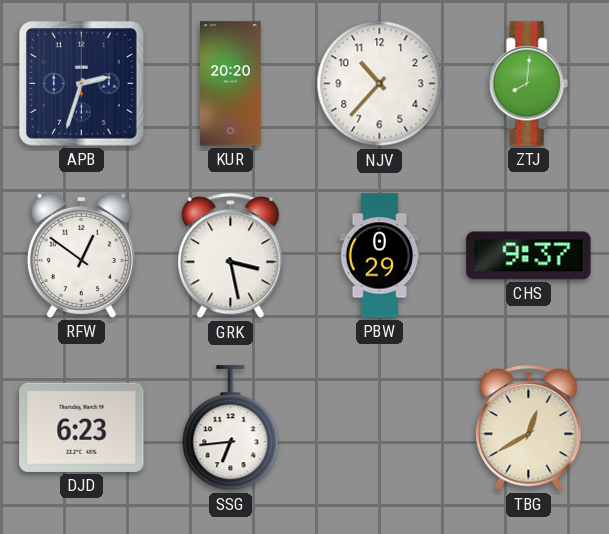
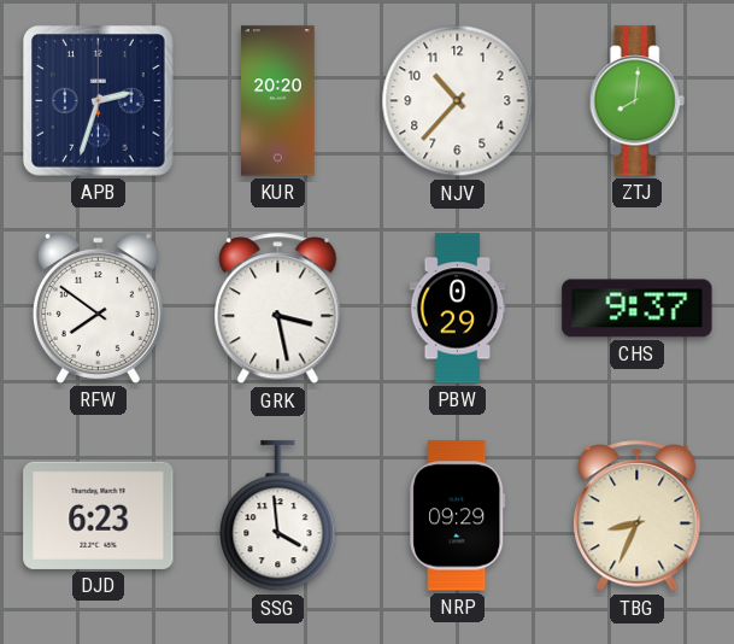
RFW: 12:51 -> 7:51
SSG: 6:44 -> 3:59
NRP: none -> 09:29
TBG: 12:40 -> 8:34
